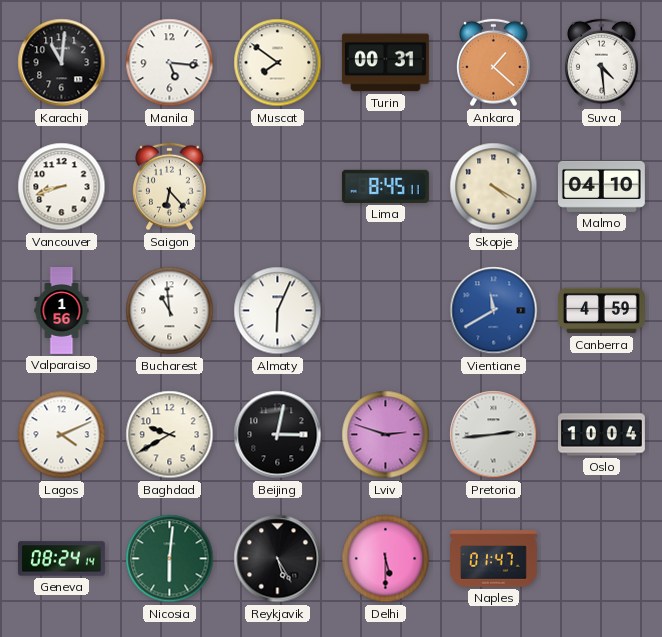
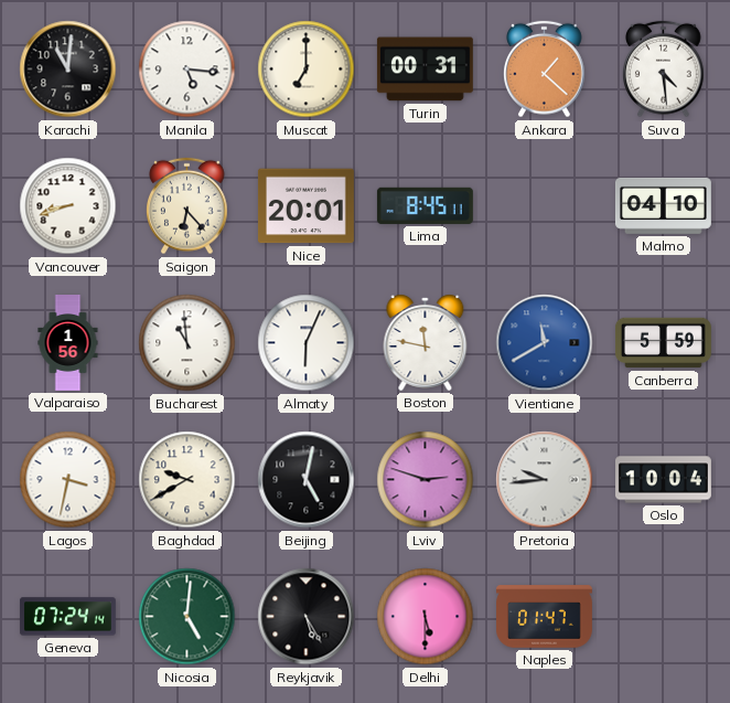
Muscat: 7:51 -> 7:00
Nice: none -> 20:01
Skopje: 4:20 -> none
Boston: none -> 11:47
Canberra: 4:59 -> 5:59
Lagos: 4:11 -> 3:32
Beijing: 3:02 -> 5:02
Pretoria: 2:44 -> 9:44
Geneva: 08:24 -> 07:24
Nicosia: 6:01 -> 5:01
